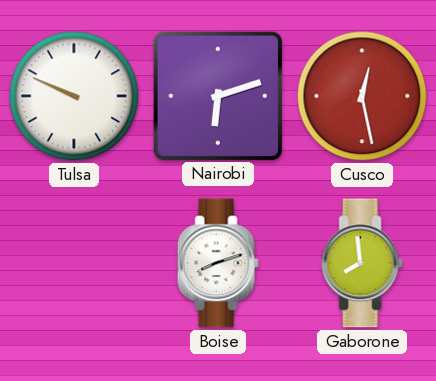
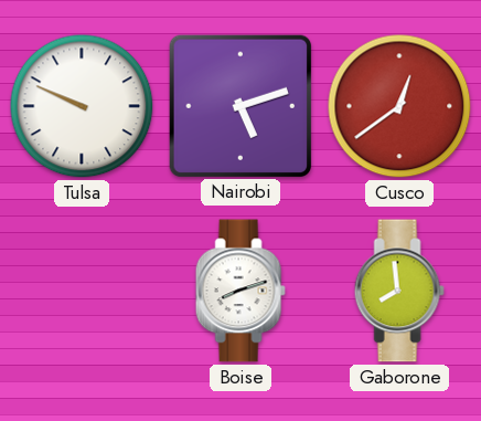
Nairobi: 6:12 -> 5:12
Cusco: 12:28 -> 12:39
